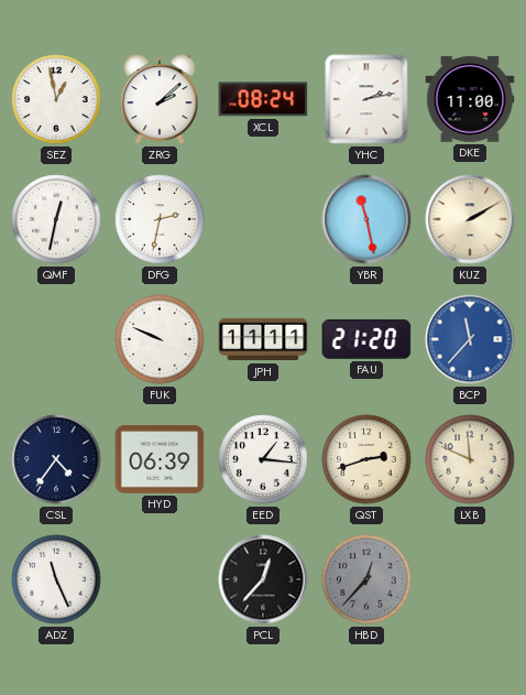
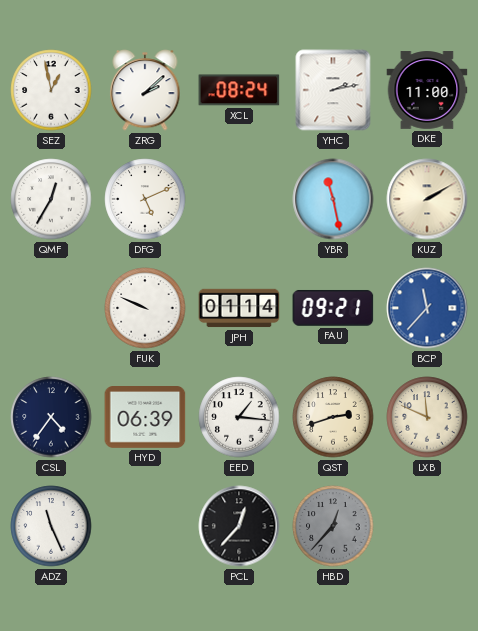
QMF: 12:32 -> 12:35
DFG: 2:32 -> 5:11
JPH: 11:11 -> 01:14
FAU: 21:20 -> 09:21
